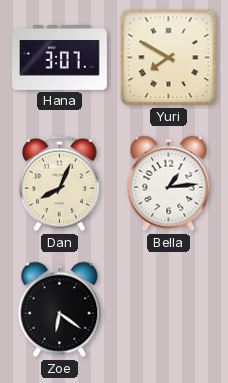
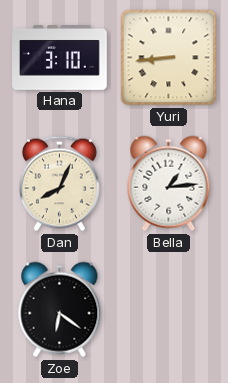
Hana: 3:07 -> 3:10
Yuri: 7:50 -> 8:44
